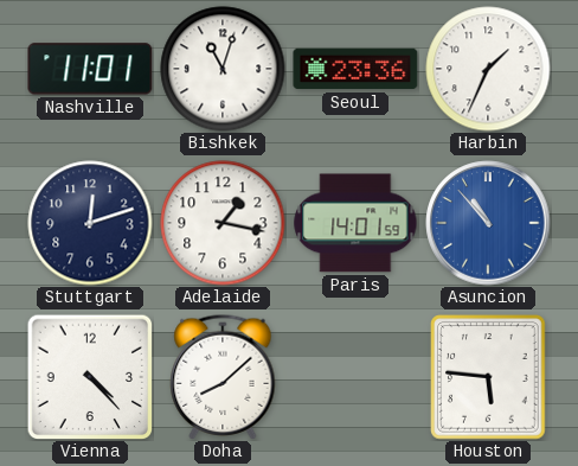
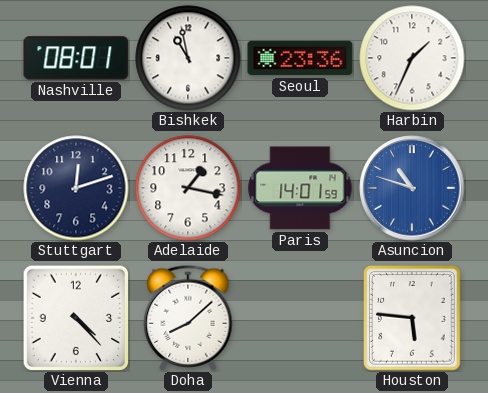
Nashville: 11:01 -> 08:01
Bishkek: 11:03 -> 10:58
Asuncion: 10:53 -> 10:48
